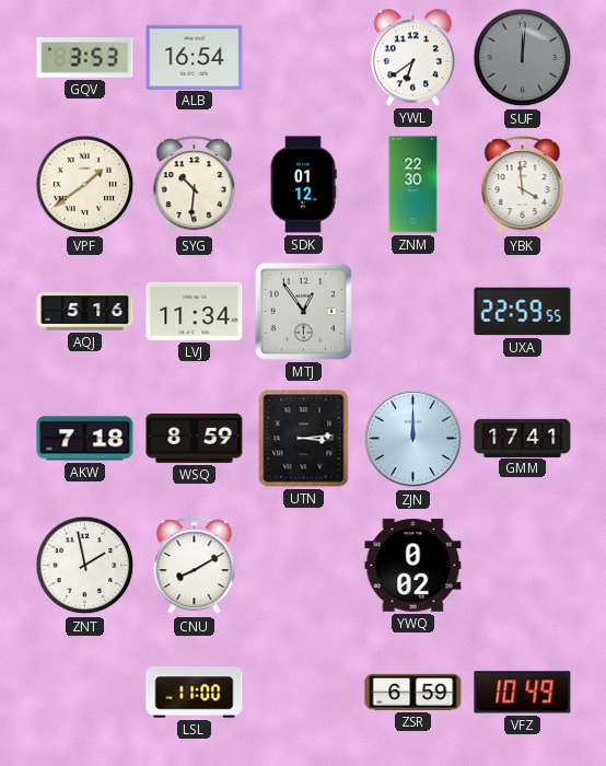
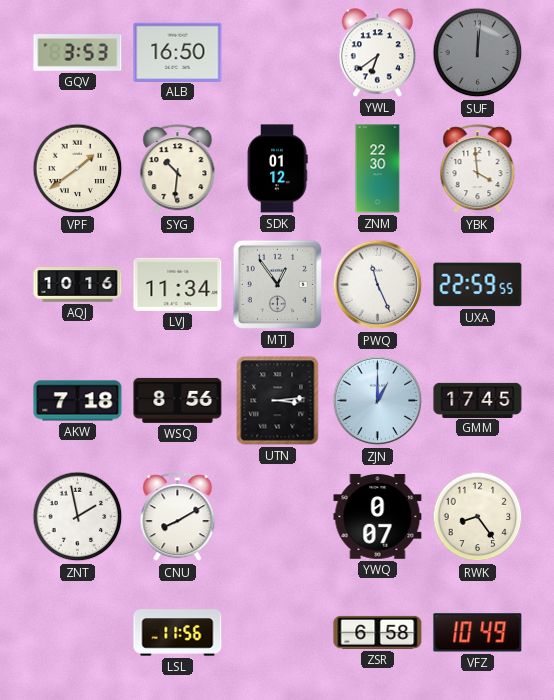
ALB: 16:54 -> 16:50
AQJ: 5:16 -> 10:16
PWQ: none -> 11:26
WSQ: 8:59 -> 8:56
ZJN: 12:00 -> 1:00
GMM: 17:41 -> 17:45
YWQ: 0:02 -> 0:07
RWK: none -> 8:24
LSL: 11:00 -> 11:56
ZSR: 6:59 -> 6:58
